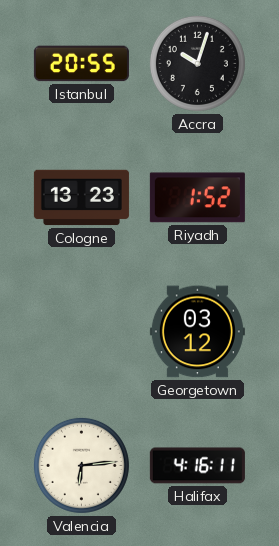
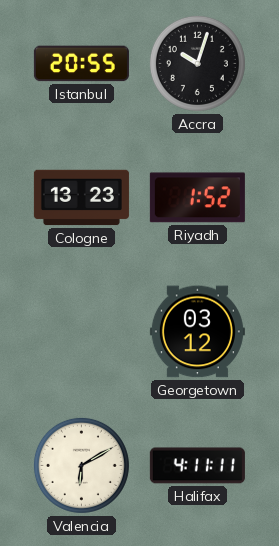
Valencia: 6:14 -> 6:10
Halifax: 4:16 -> 4:11
